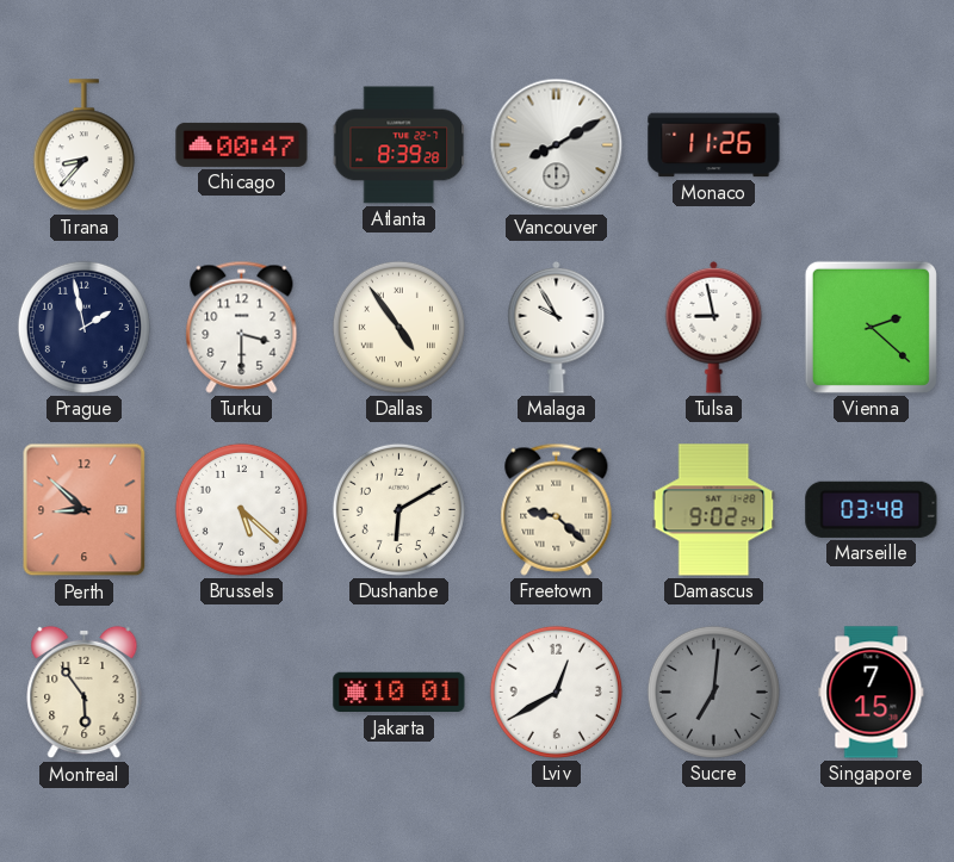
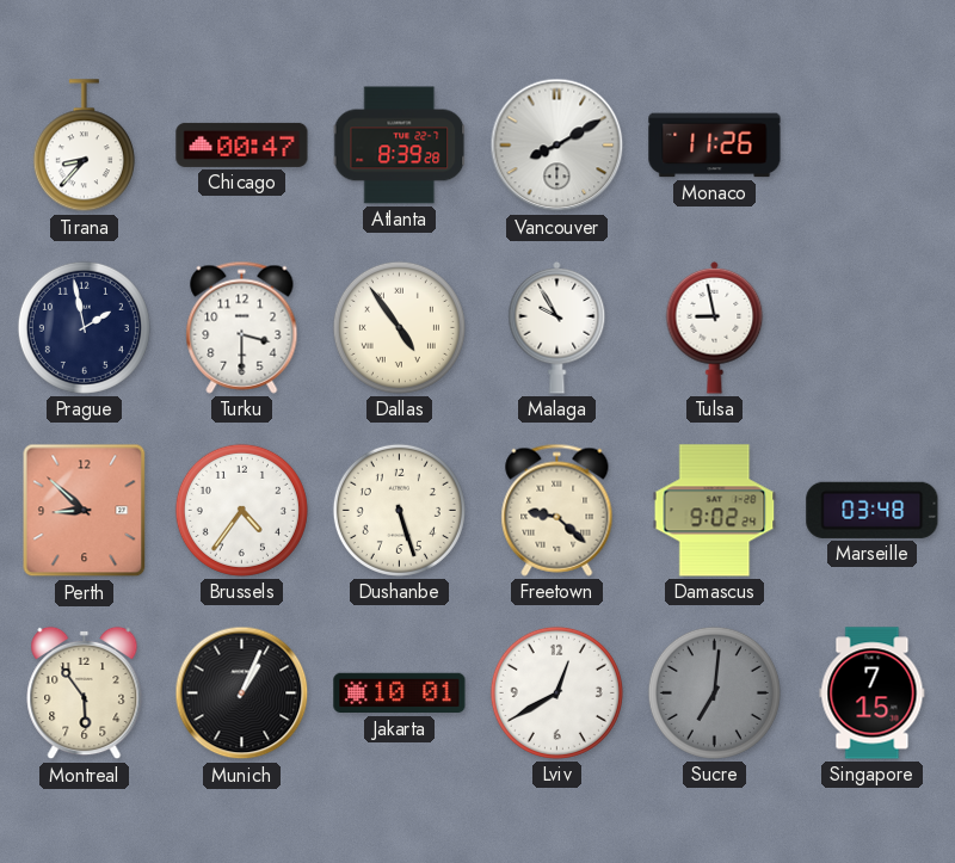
Vienna: 2:22 -> none
Brussels: 5:22 -> 4:36
Dushanbe: 6:10 -> 5:27
Munich: none -> 1:04
